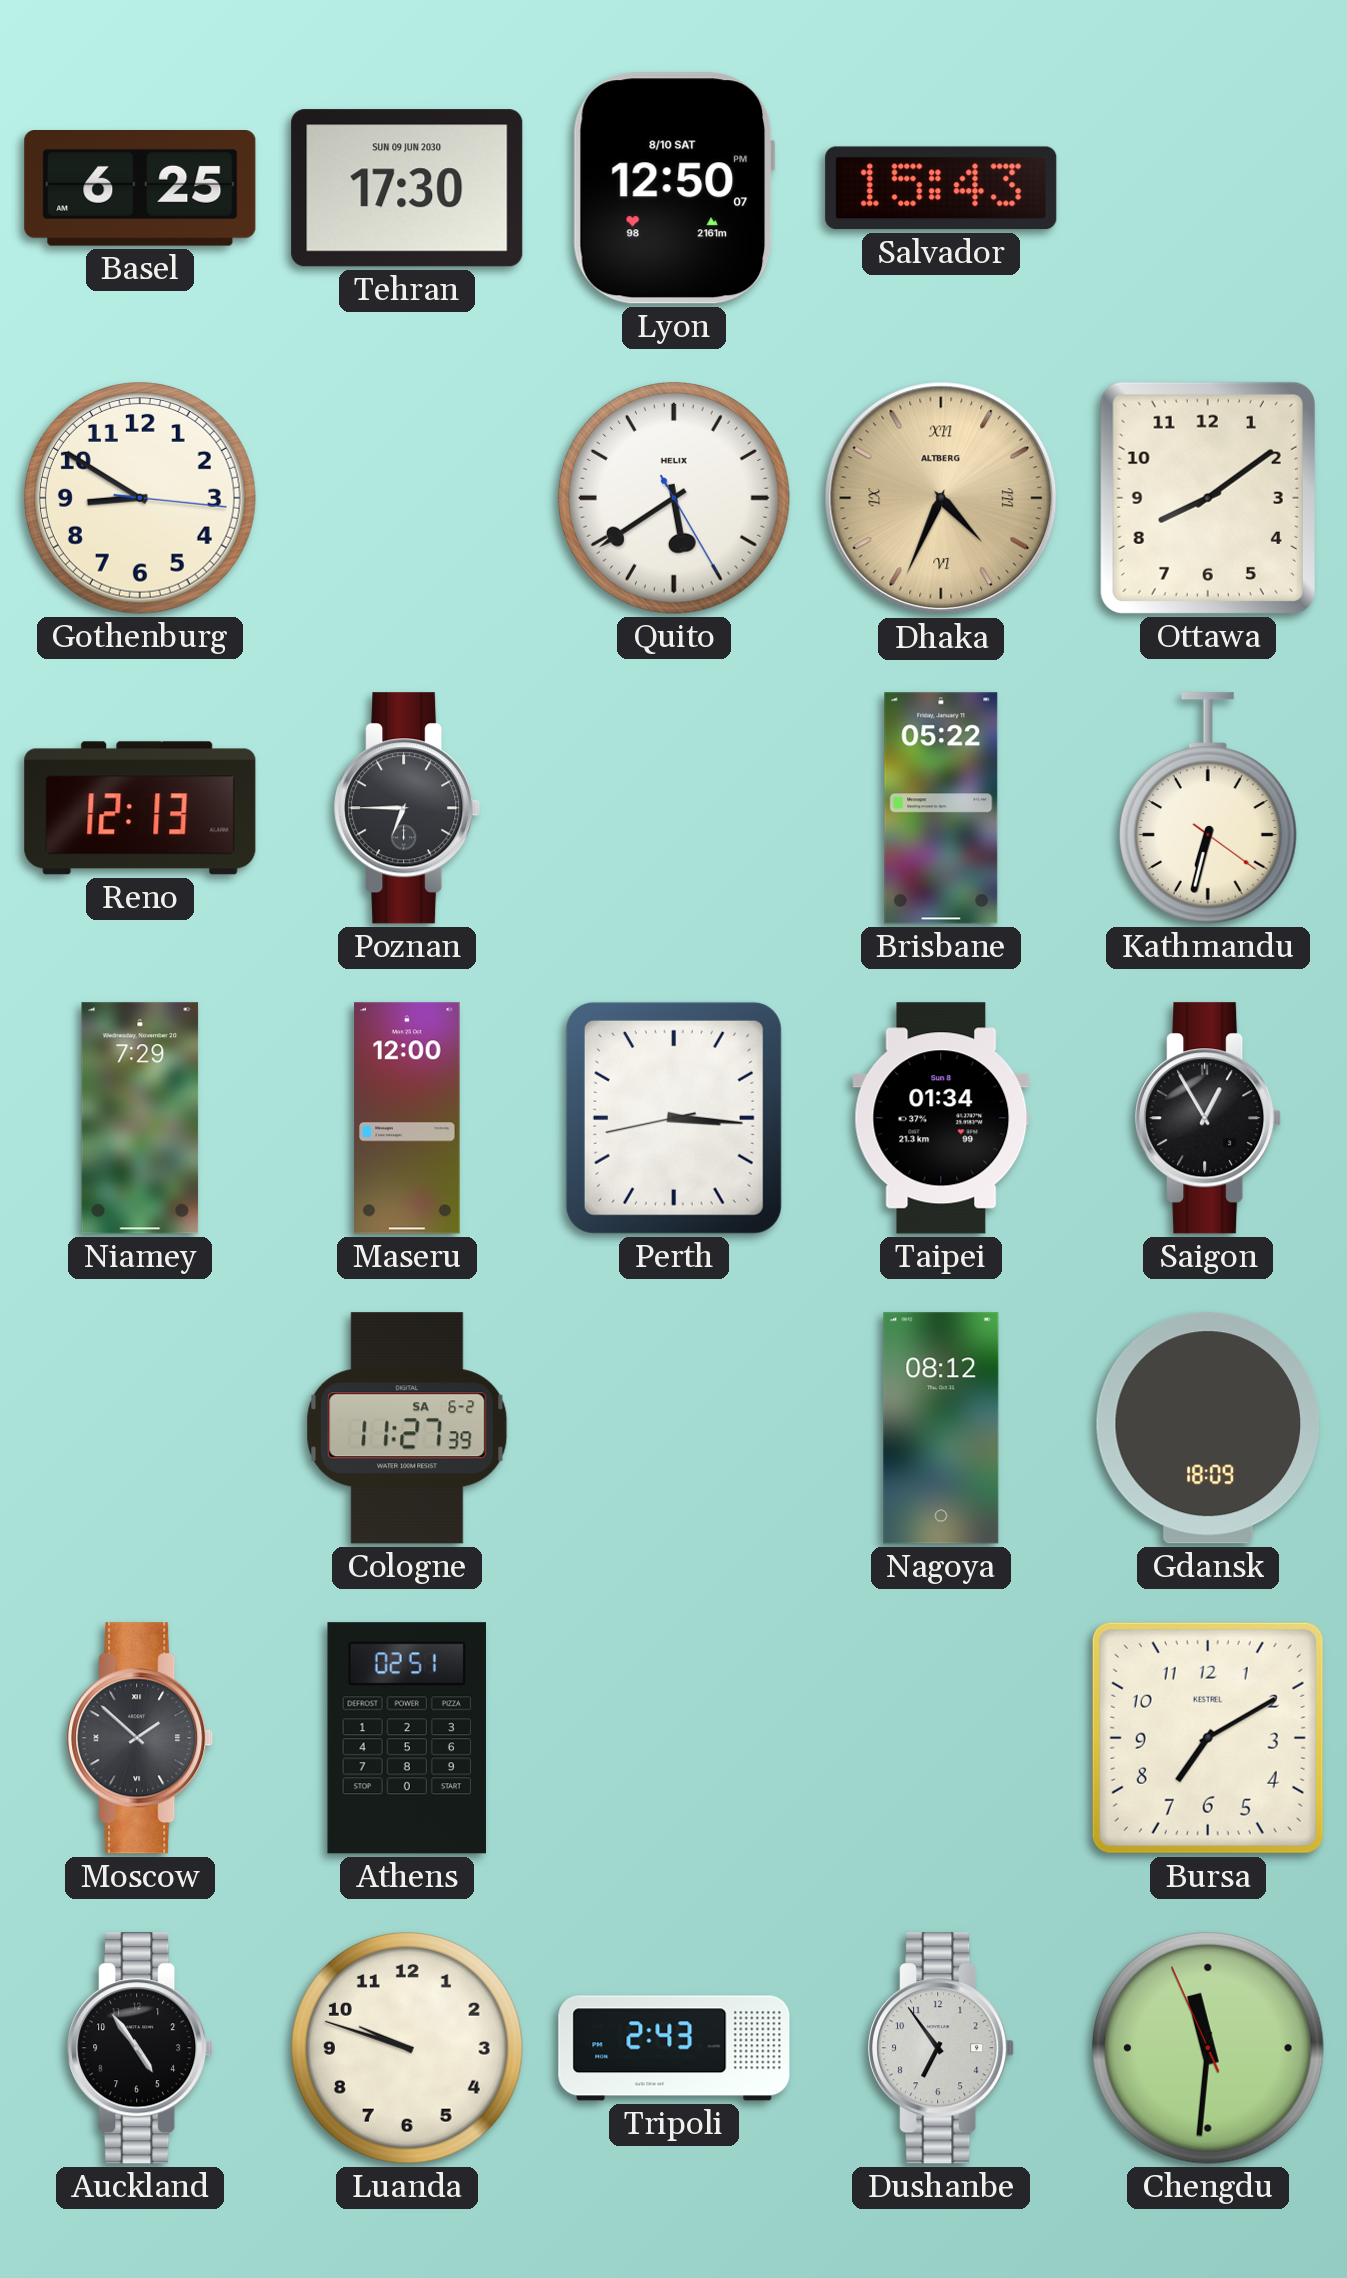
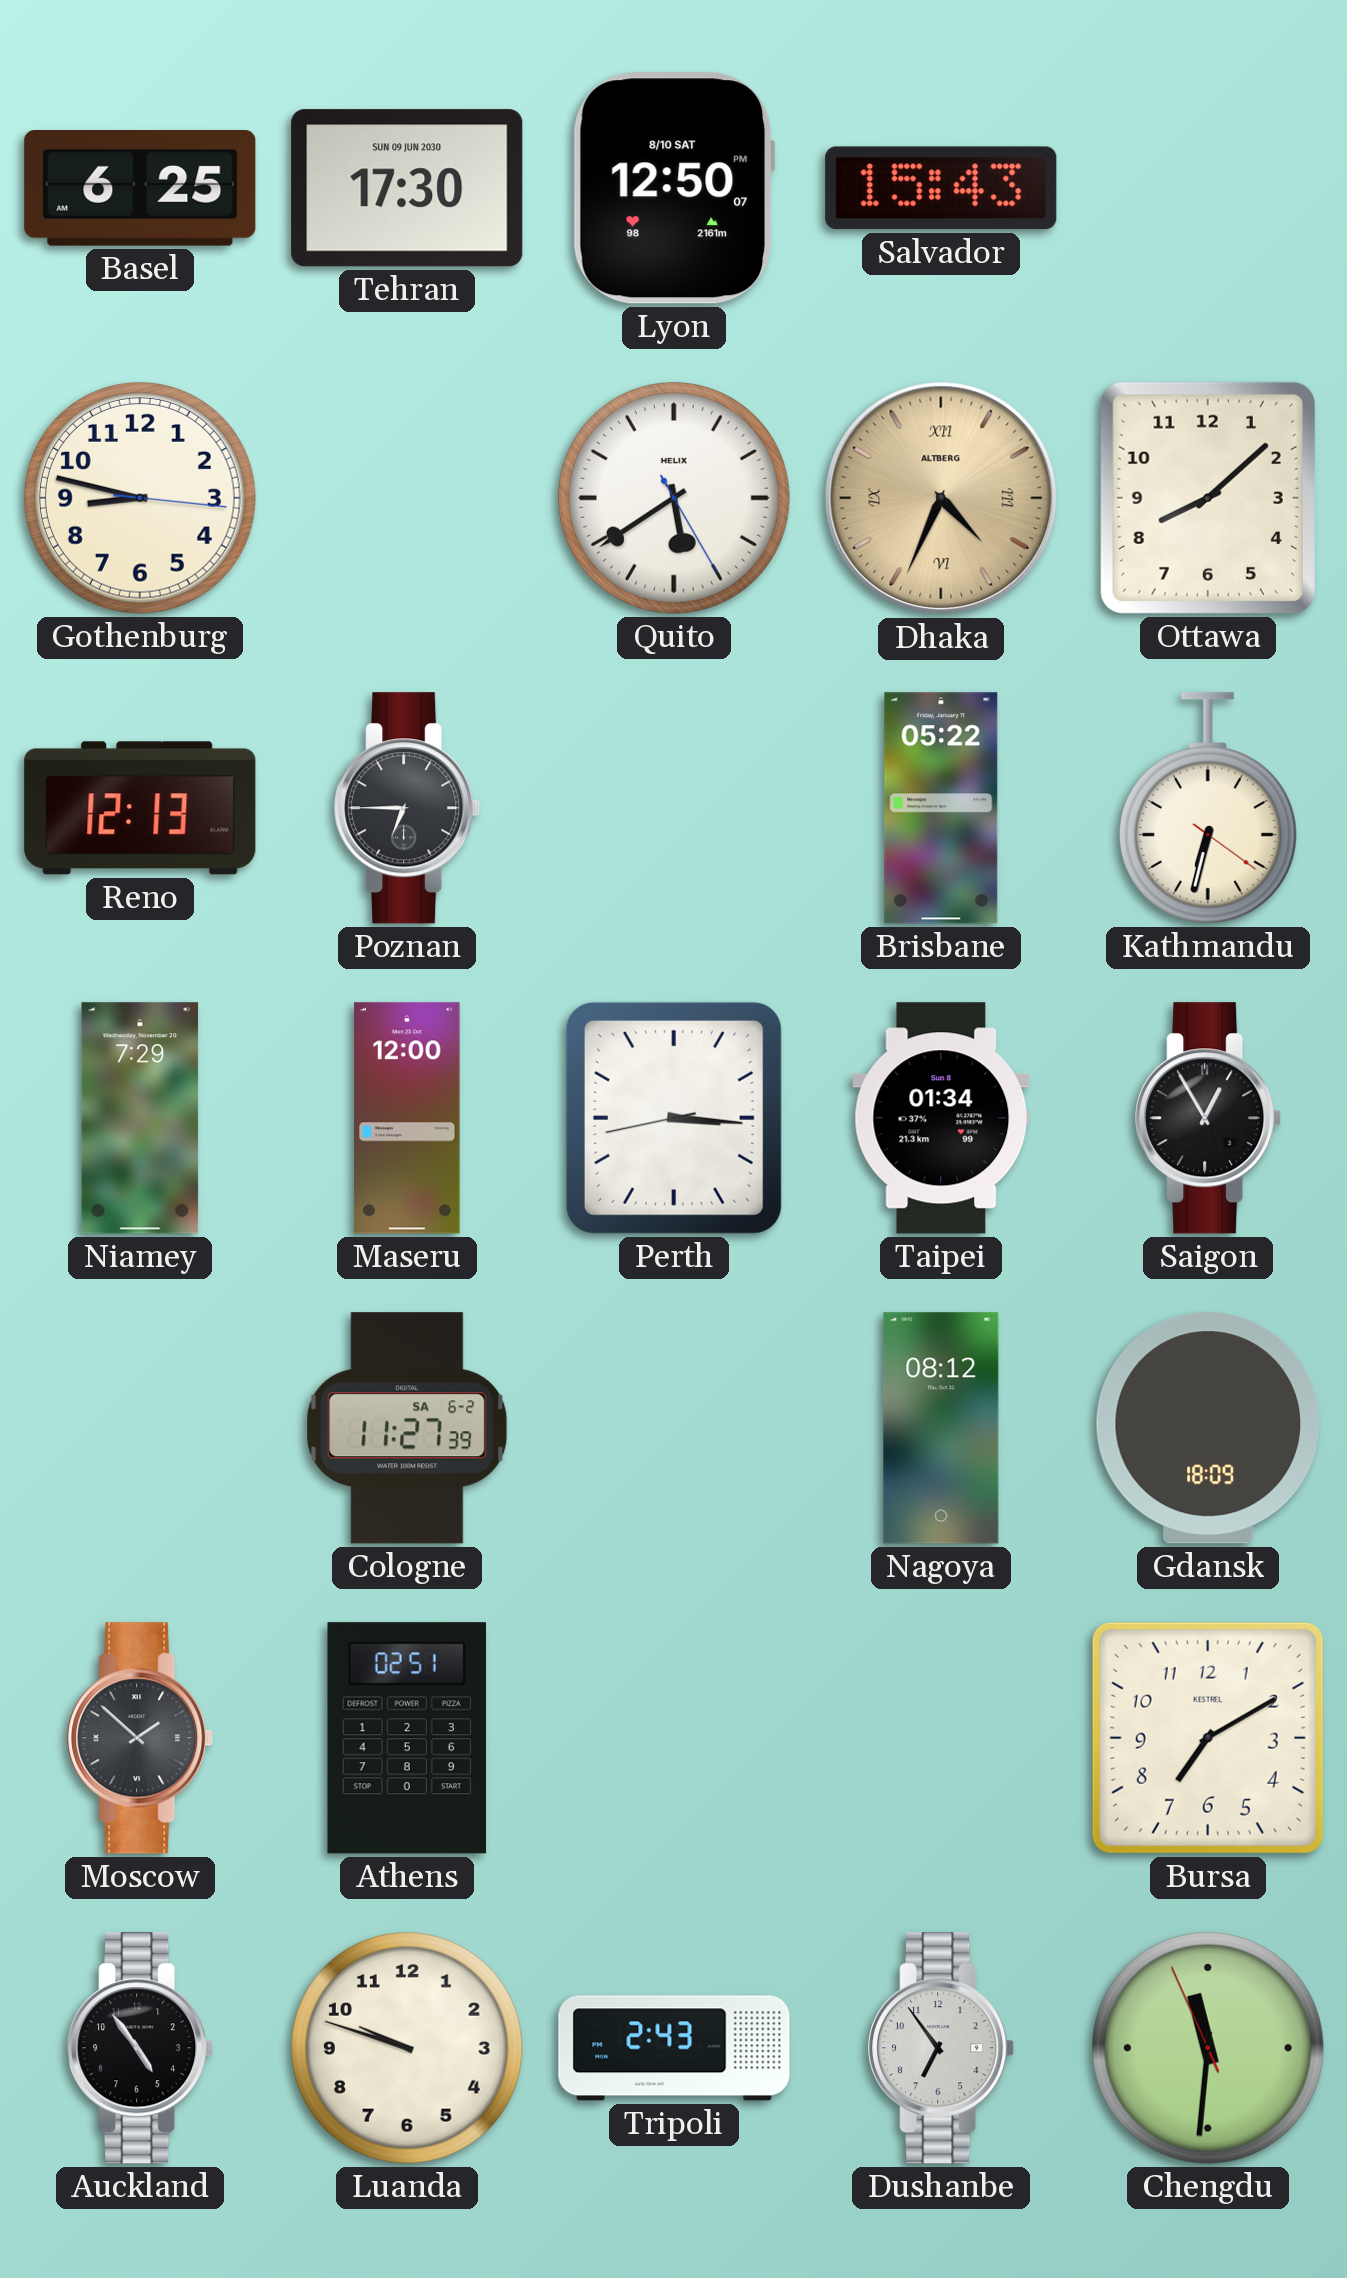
Gothenburg: 8:50 -> 8:47
Ottawa: 8:09 -> 8:08
